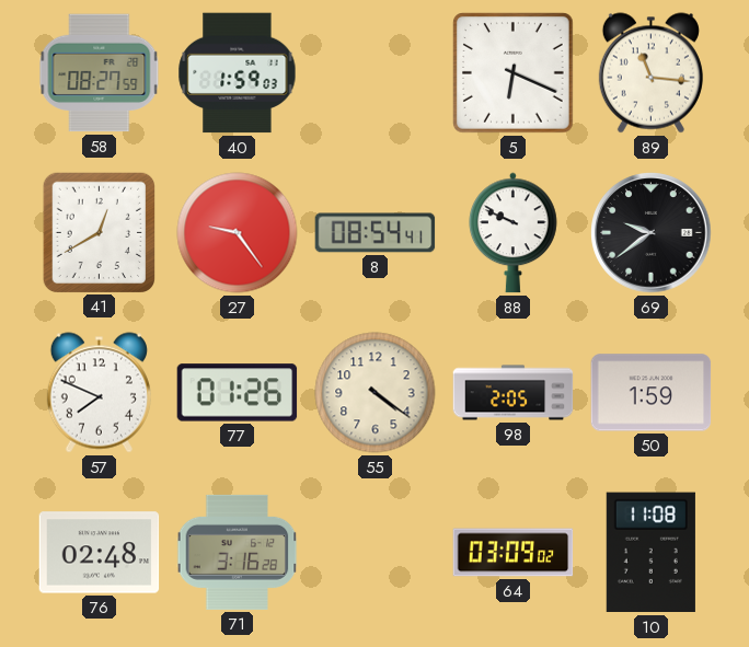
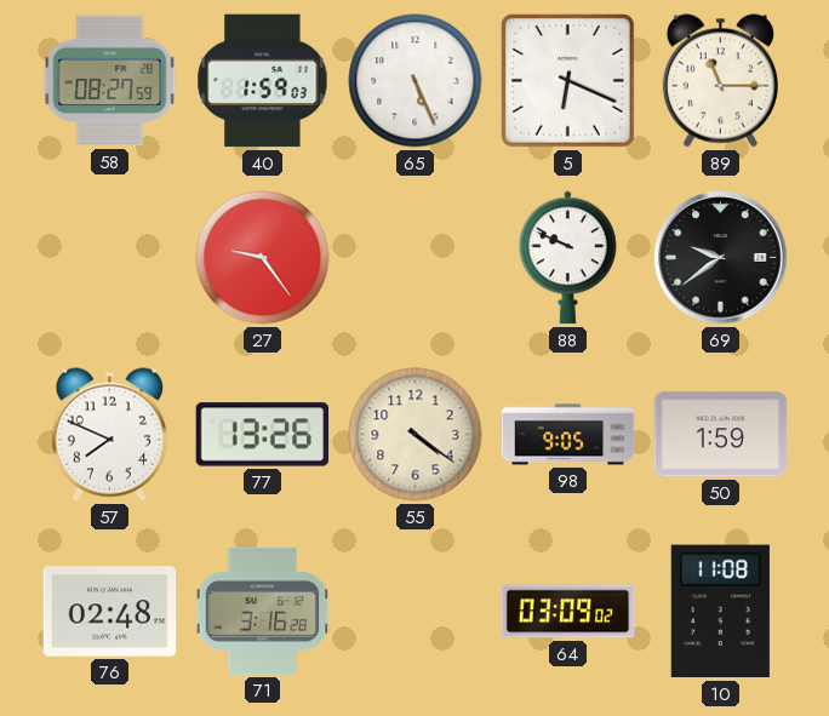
65: none -> 5:26
89: 11:16 -> 11:15
41: 12:40 -> none
8: 08:54 -> none
77: 01:26 -> 13:26
98: 2:05 -> 9:05
